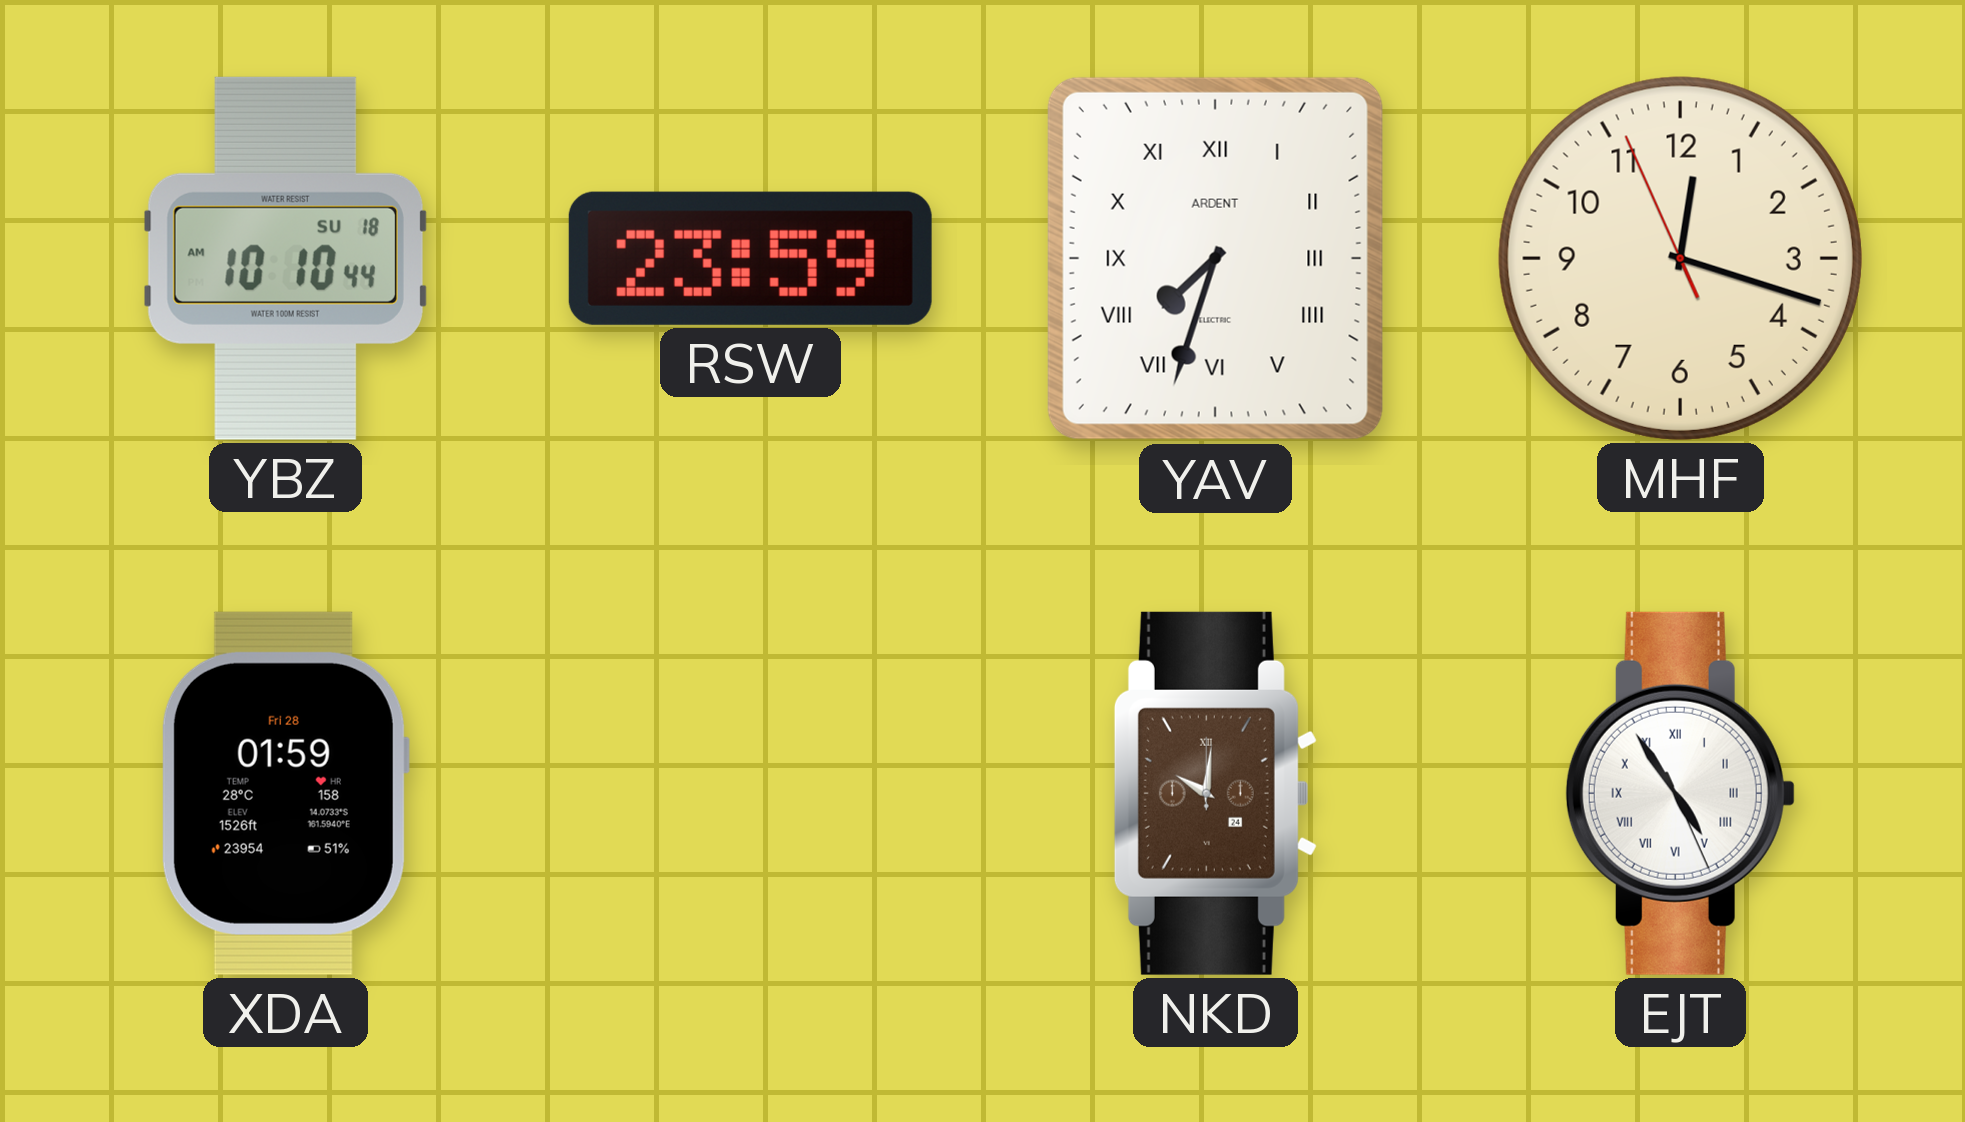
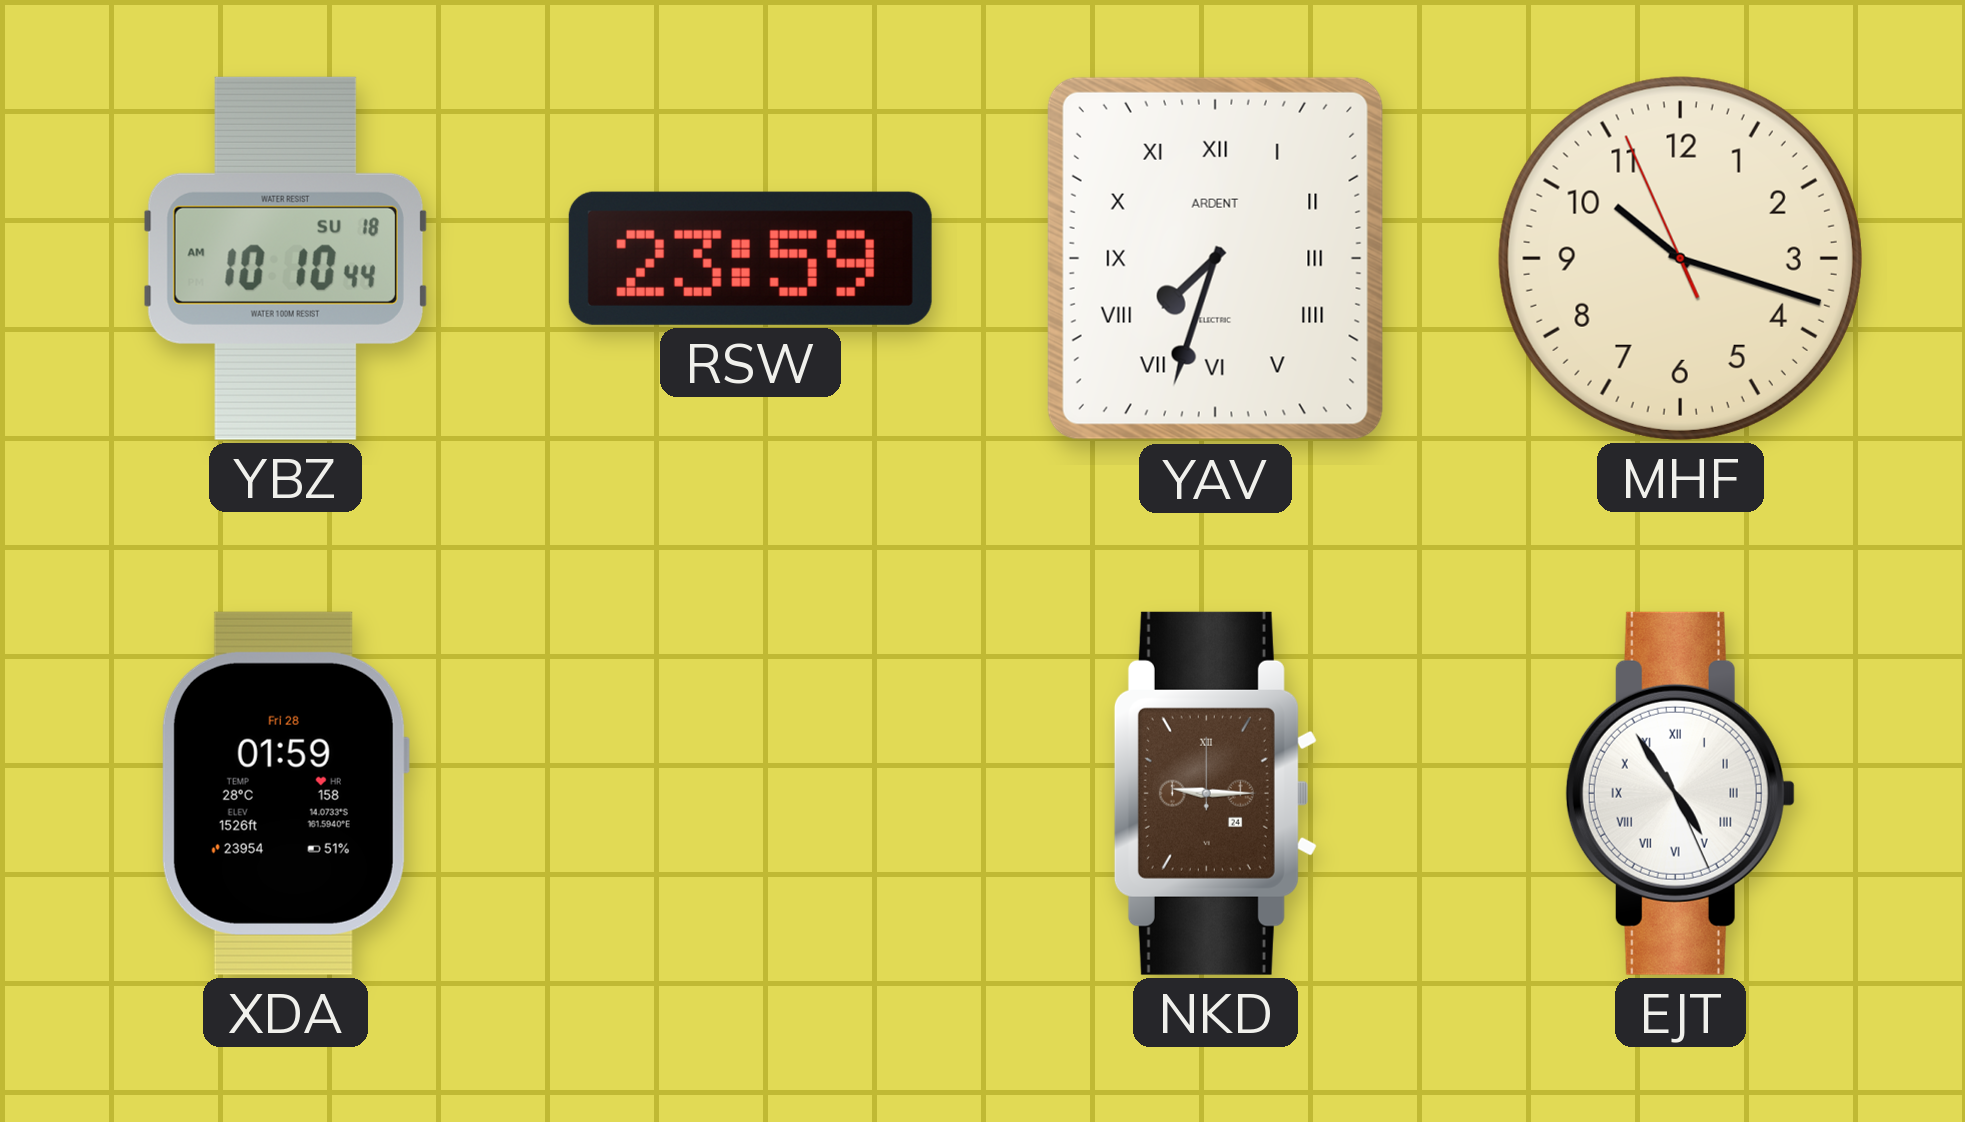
MHF: 12:17 -> 10:17
NKD: 10:01 -> 9:15
